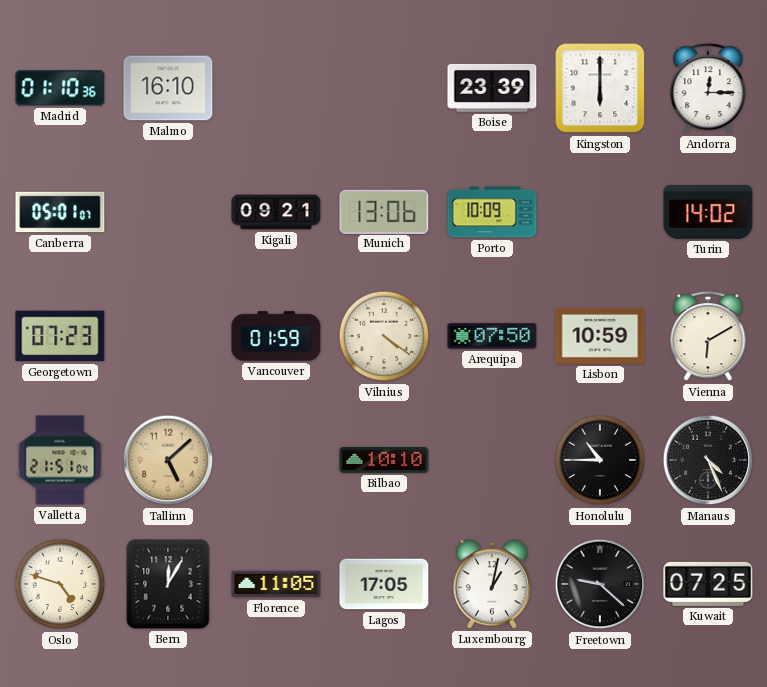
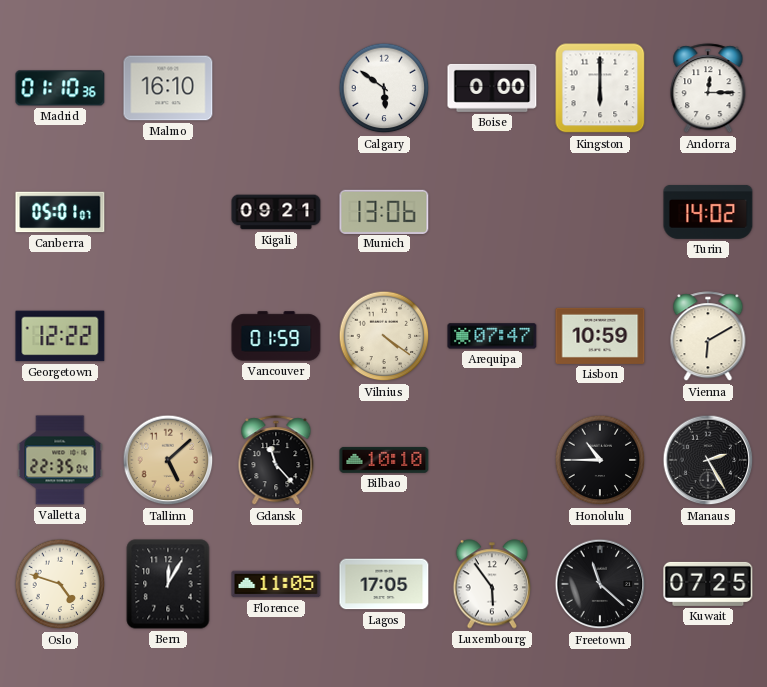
Calgary: none -> 5:51
Boise: 23:39 -> 0:00
Porto: 10:09 -> none
Georgetown: 07:23 -> 12:22
Arequipa: 07:50 -> 07:47
Valletta: 21:51 -> 22:35
Gdansk: none -> 11:23
Manaus: 4:26 -> 2:25
Luxembourg: 1:02 -> 5:54
Freetown: 9:22 -> 11:22
